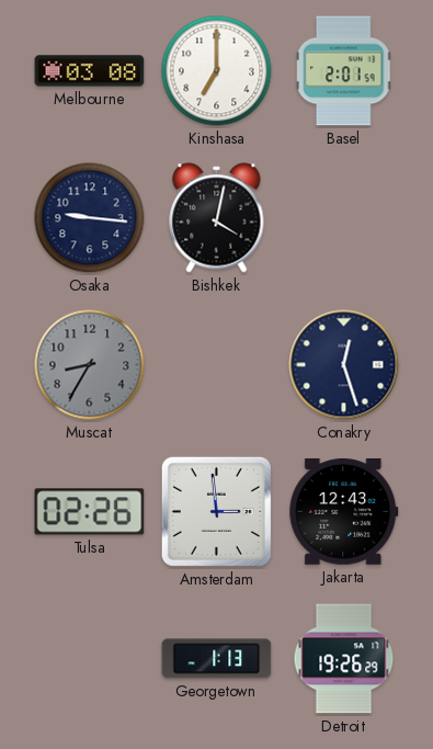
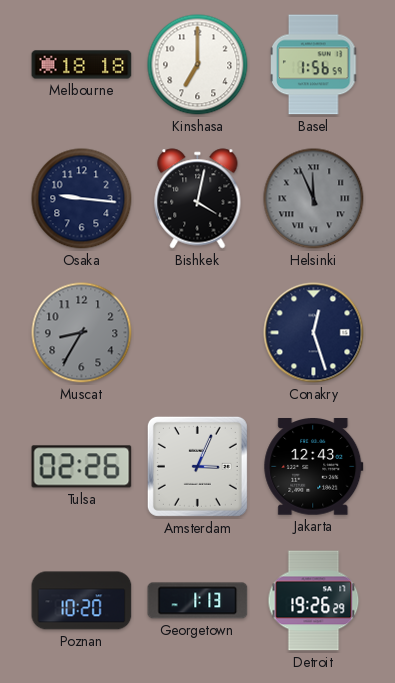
Melbourne: 03:08 -> 18:18
Basel: 2:01 -> 1:56
Helsinki: none -> 11:56
Amsterdam: 2:59 -> 3:04
Poznan: none -> 10:20
